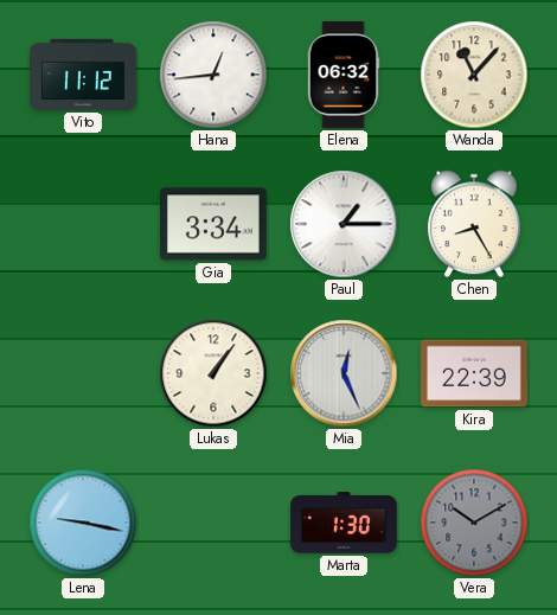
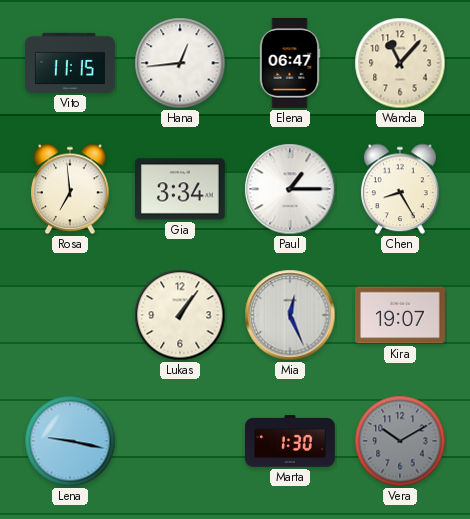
Vito: 11:12 -> 11:15
Elena: 06:32 -> 06:47
Rosa: none -> 6:59
Kira: 22:39 -> 19:07
